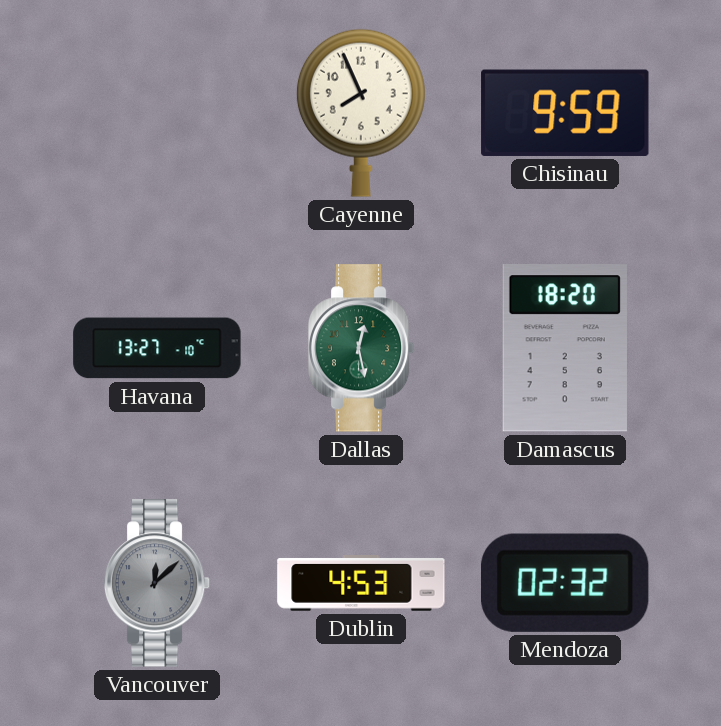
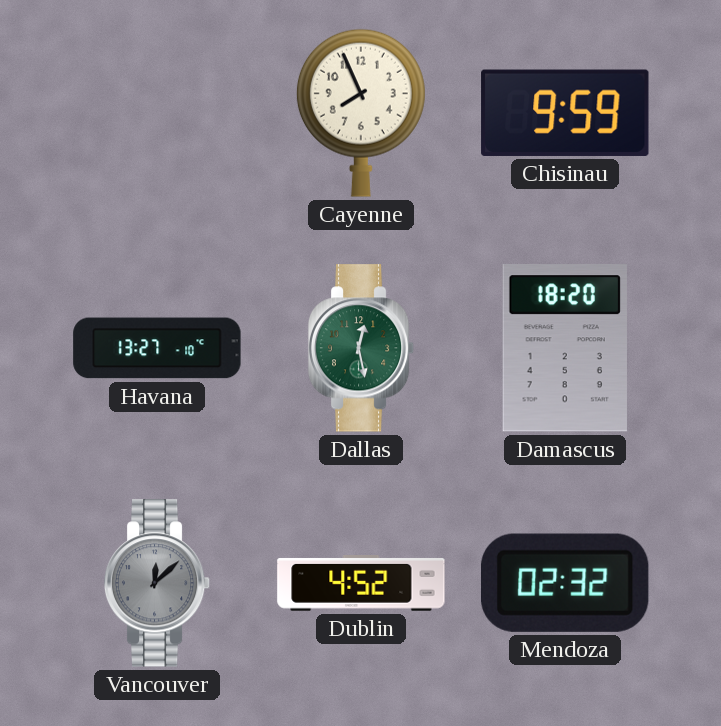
Dublin: 4:53 -> 4:52
